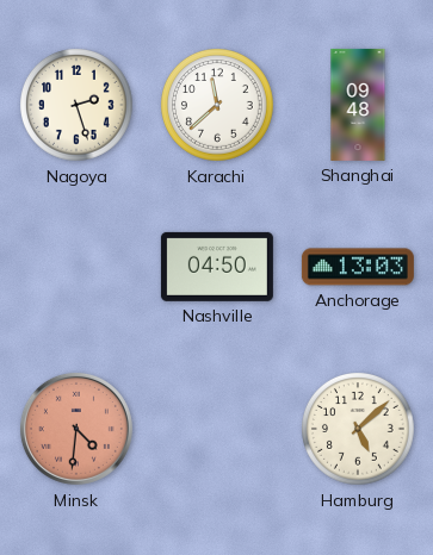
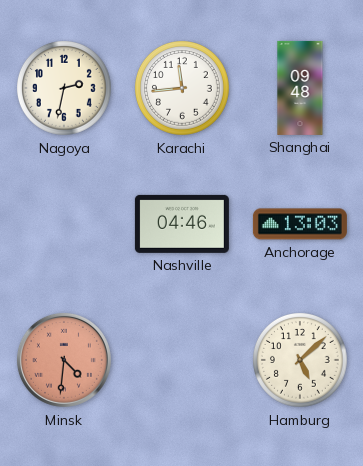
Nagoya: 2:27 -> 2:32
Karachi: 11:38 -> 11:44
Nashville: 04:50 -> 04:46
